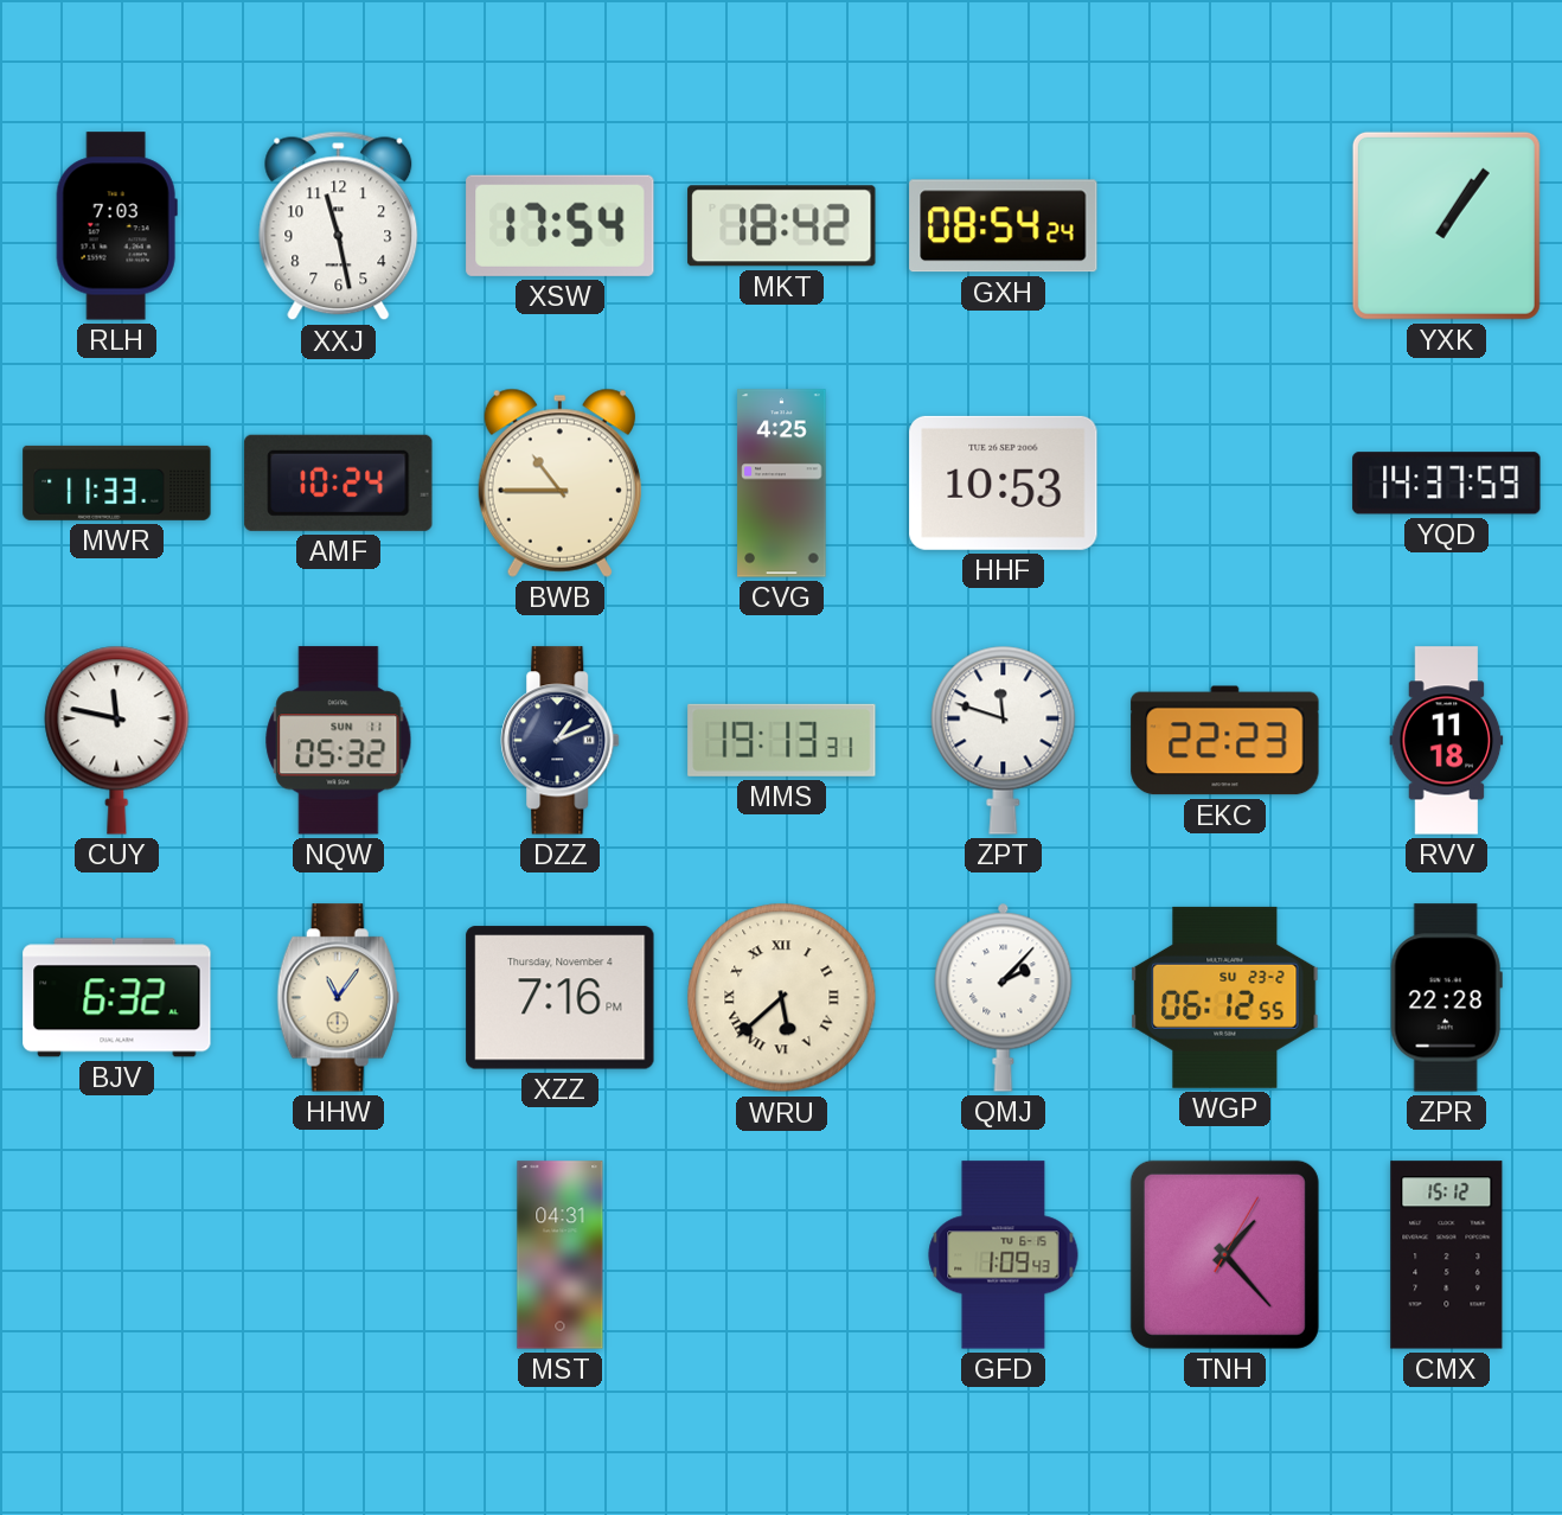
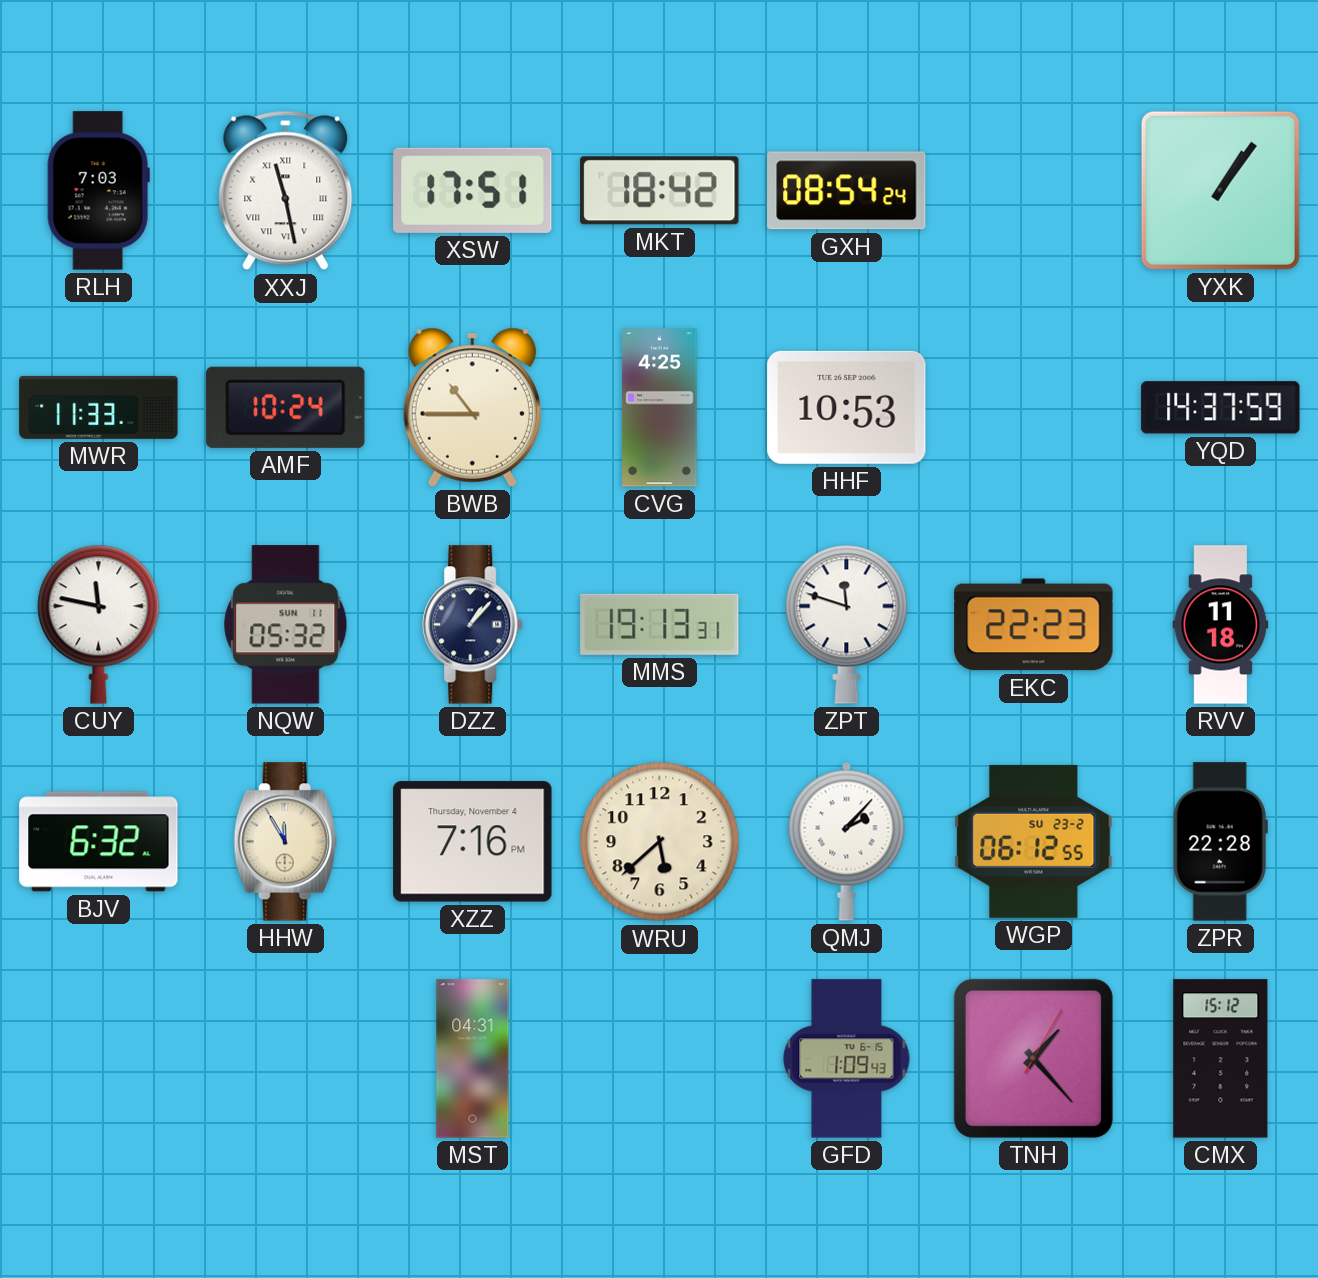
XXJ numerals: Arabic -> Roman
XSW: 17:54 -> 17:51
DZZ: 1:11 -> 1:07
HHW: 11:06 -> 11:55
WRU numerals: Roman -> Arabic
